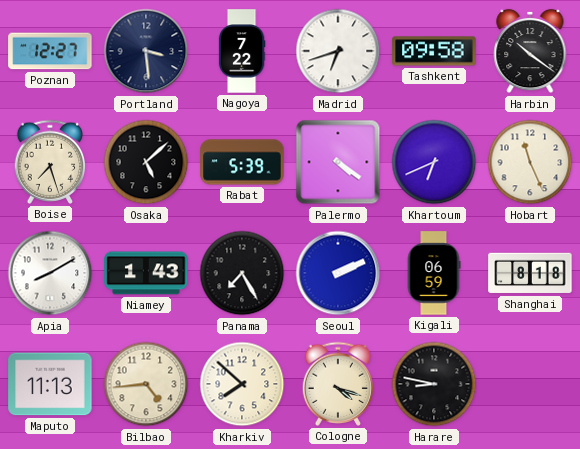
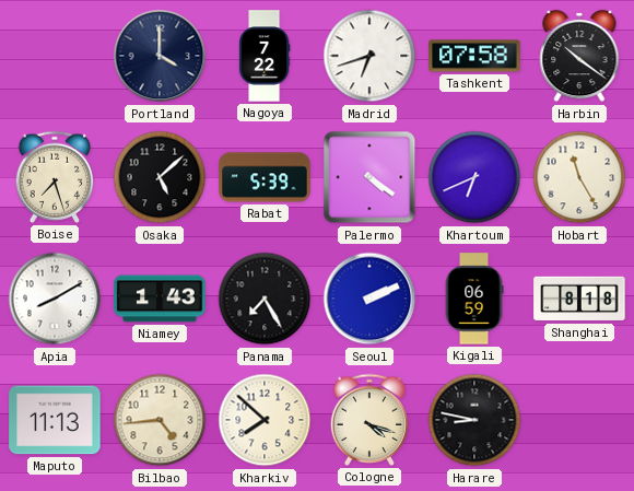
Poznan: 12:27 -> none
Portland: 3:29 -> 4:00
Tashkent: 09:58 -> 07:58
Hobart: 11:26 -> 11:25
